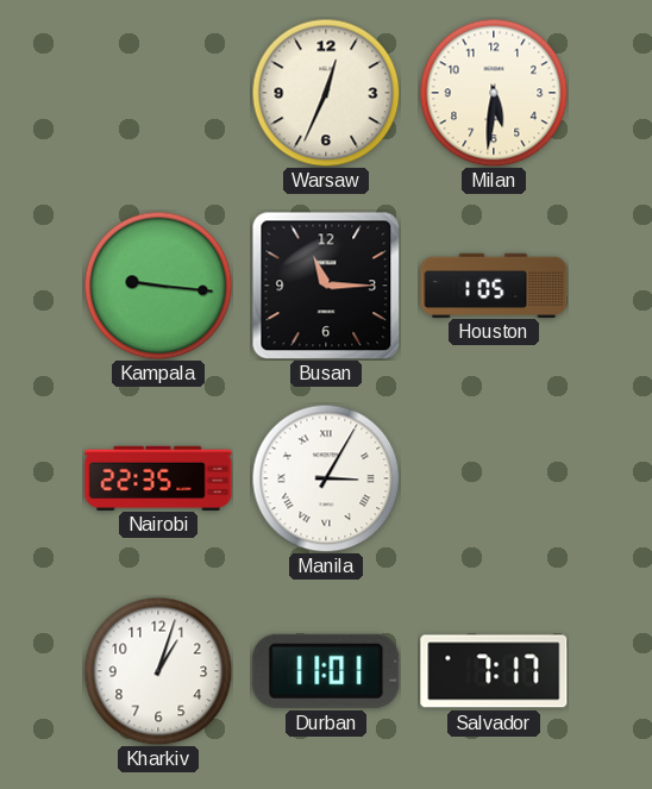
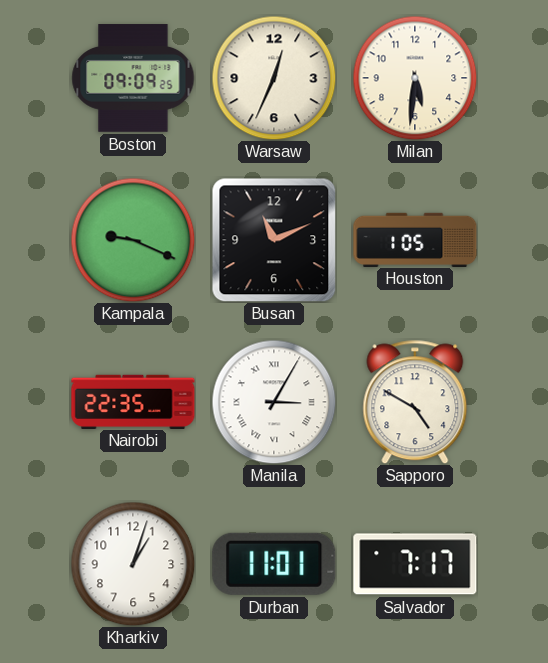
Boston: none -> 09:09
Kampala: 9:16 -> 9:19
Busan: 11:15 -> 11:11
Sapporo: none -> 4:50
